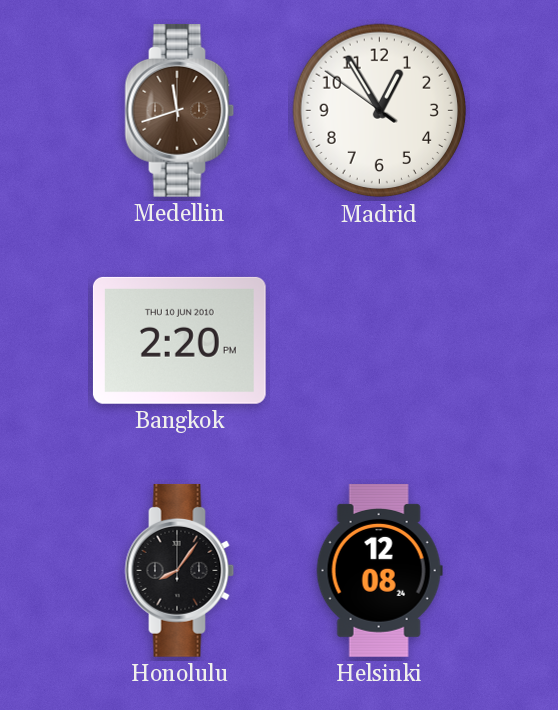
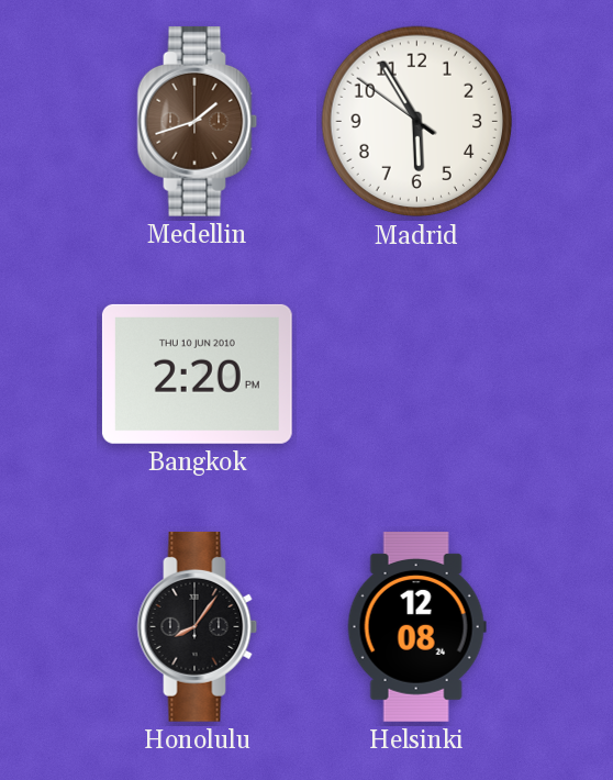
Medellin: 11:42 -> 1:42
Madrid: 12:54 -> 5:54
